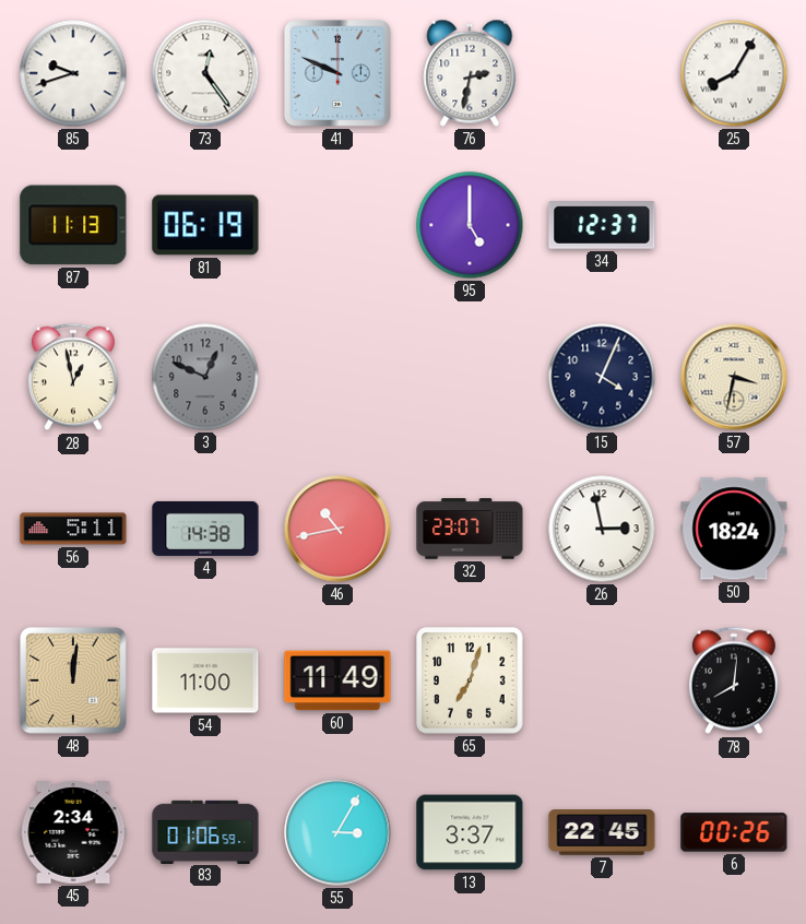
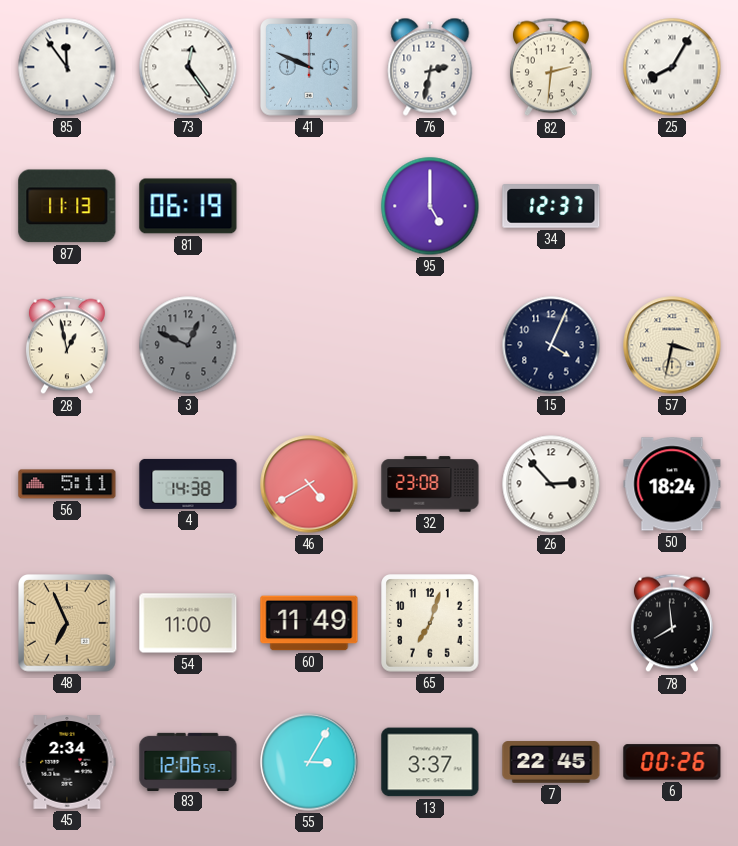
85: 9:42 -> 11:54
82: none -> 2:31
46: 10:43 -> 4:40
32: 23:07 -> 23:08
26: 2:58 -> 2:53
48: 12:01 -> 6:56
78: 8:01 -> 7:59
83: 01:06 -> 12:06
